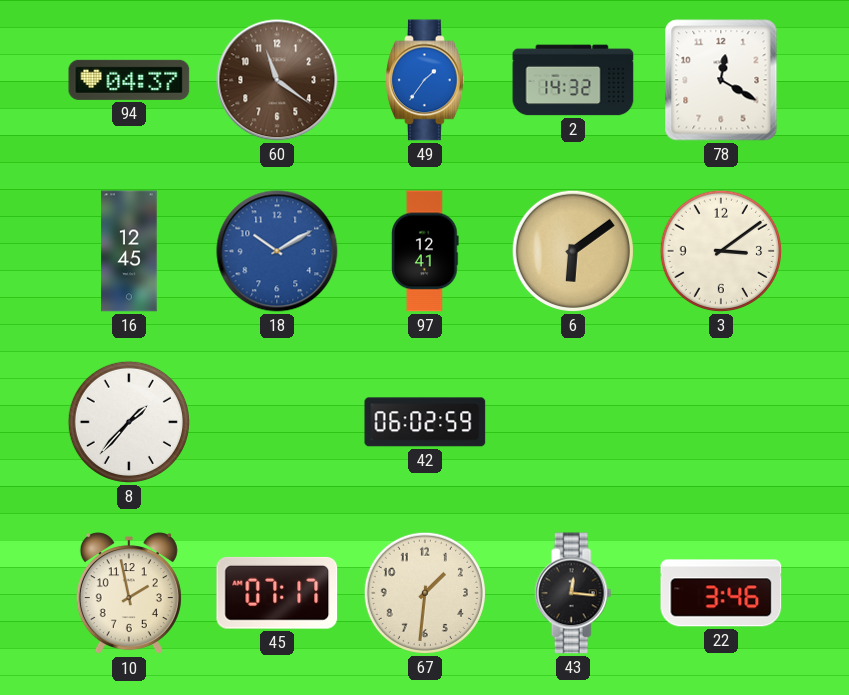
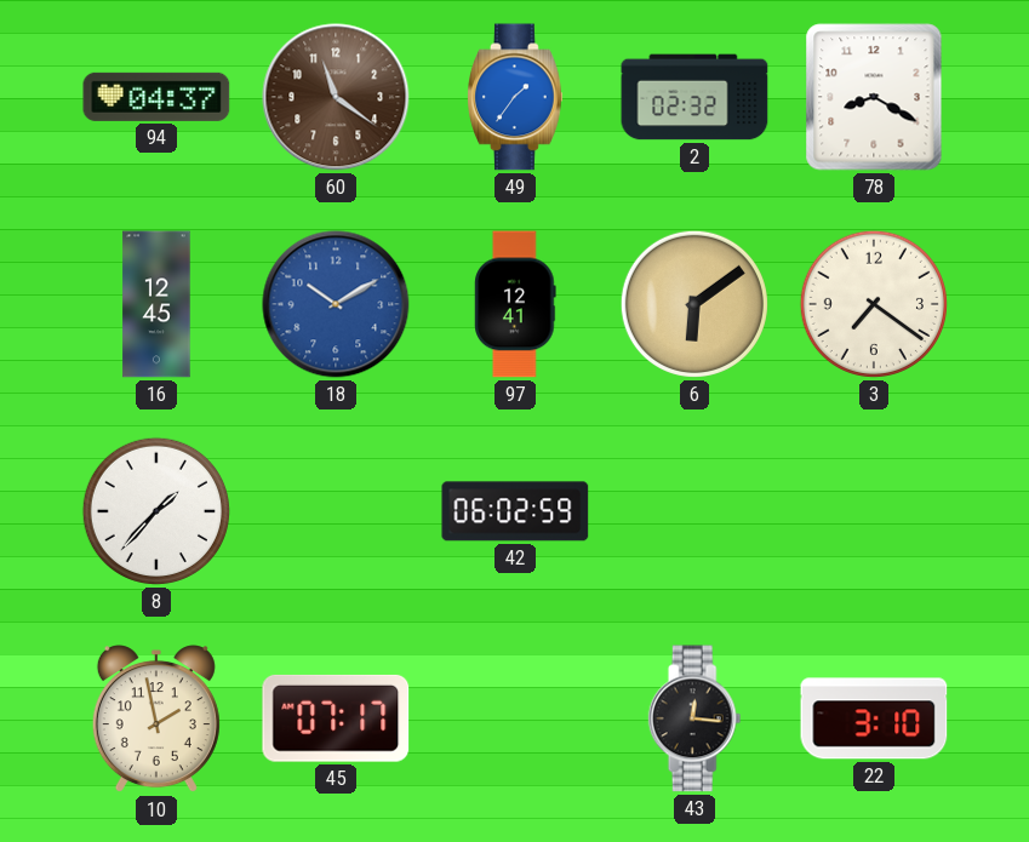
2: 14:32 -> 02:32
78: 12:20 -> 8:20
3: 3:09 -> 7:21
67: 1:31 -> none
22: 3:46 -> 3:10
